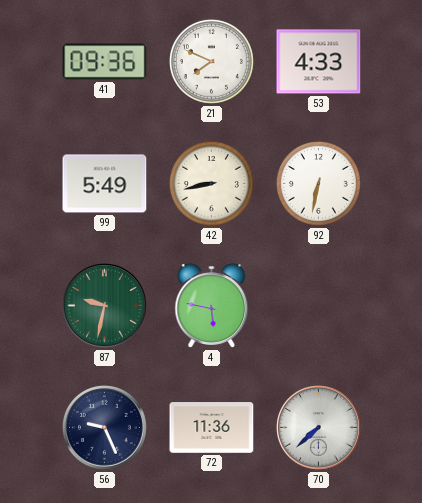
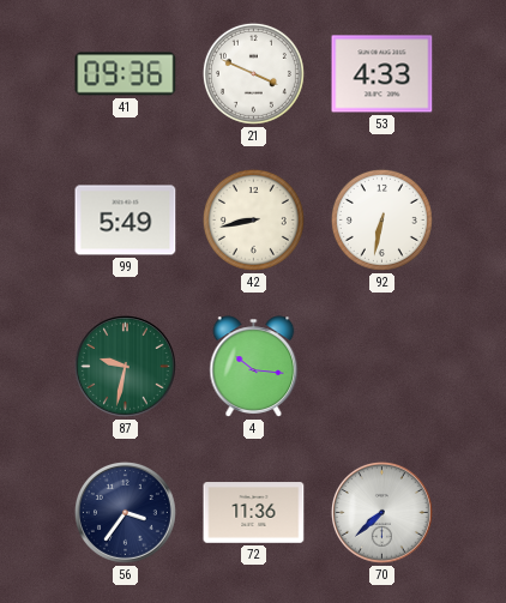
21: 7:49 -> 3:49
4: 5:47 -> 10:16
56: 9:26 -> 3:36
